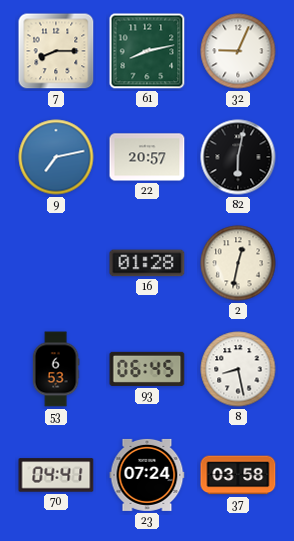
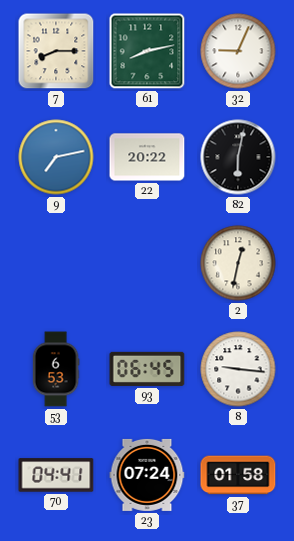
22: 20:57 -> 20:22
16: 01:28 -> none
8: 8:28 -> 9:16
37: 03:58 -> 01:58
